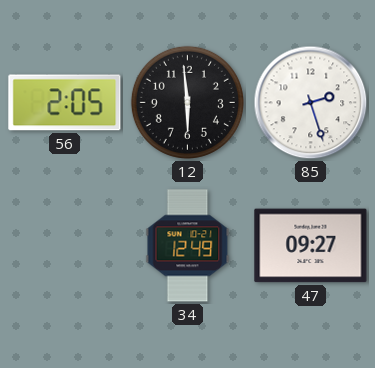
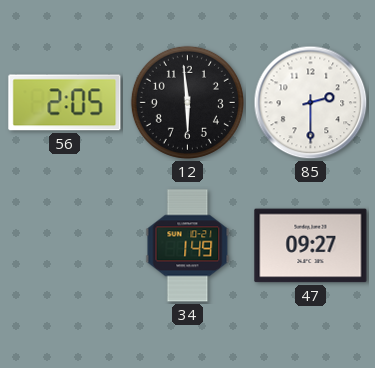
85: 2:27 -> 2:30
34: 12:49 -> 1:49
